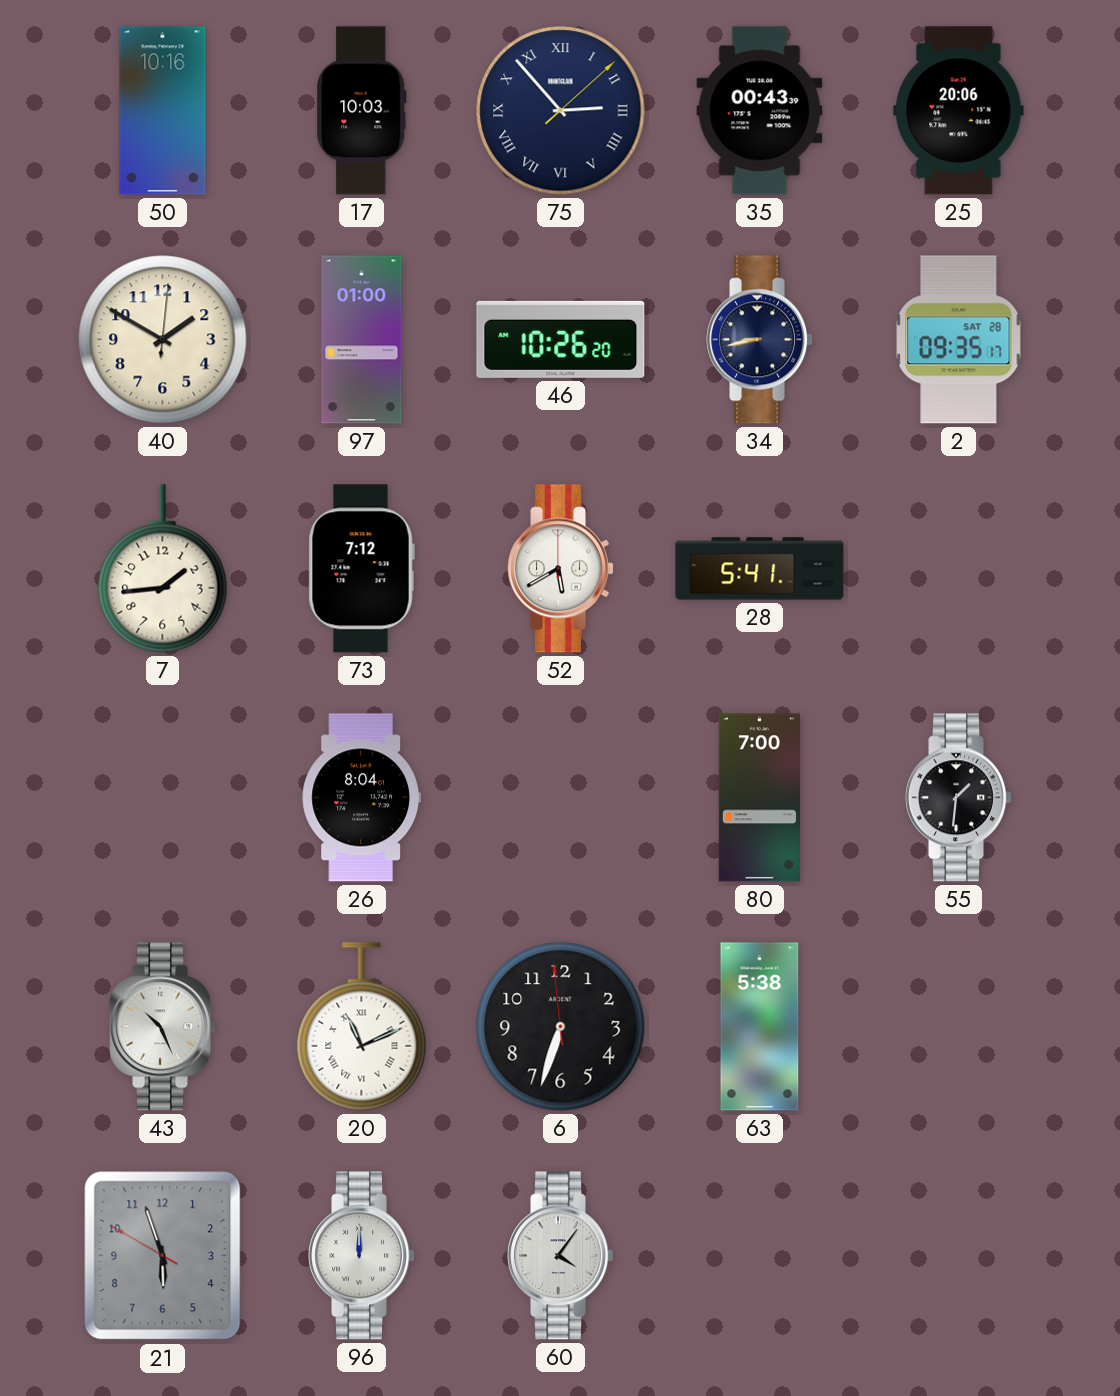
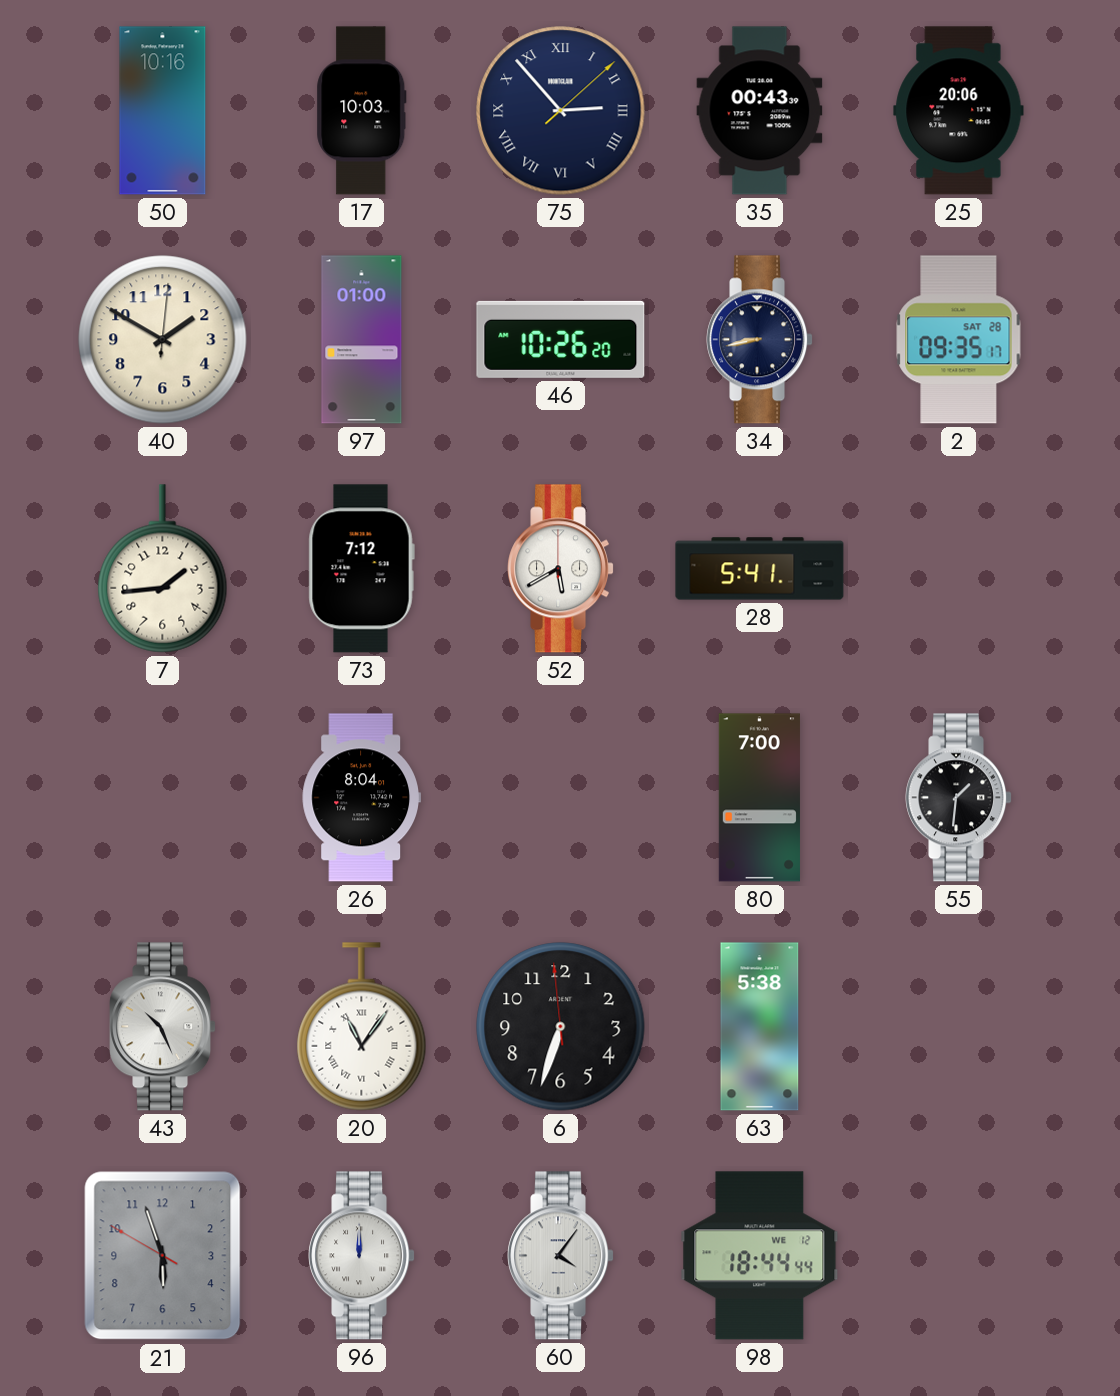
20: 11:11 -> 11:06
98: none -> 18:44
